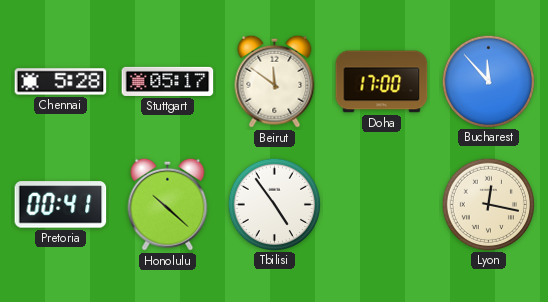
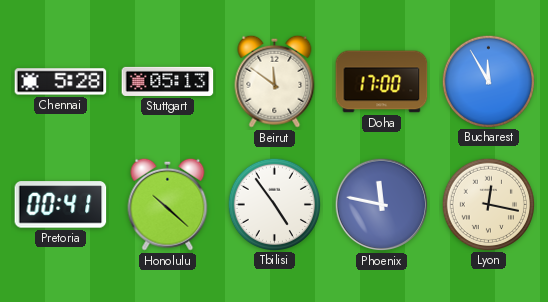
Stuttgart: 05:17 -> 05:13
Bucharest: 11:53 -> 11:55
Phoenix: none -> 11:47
